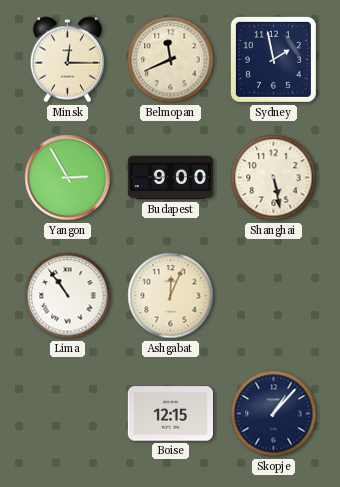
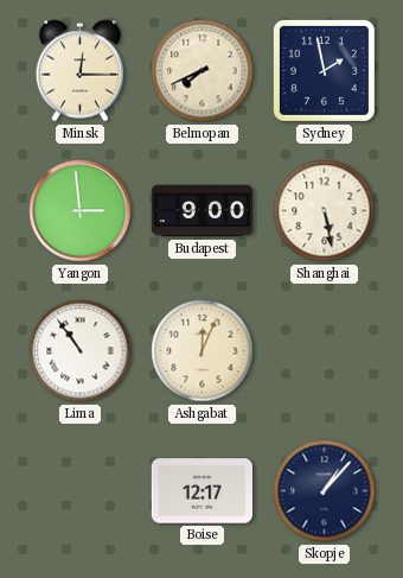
Belmopan: 11:41 -> 7:41
Yangon: 2:55 -> 2:59
Boise: 12:15 -> 12:17
